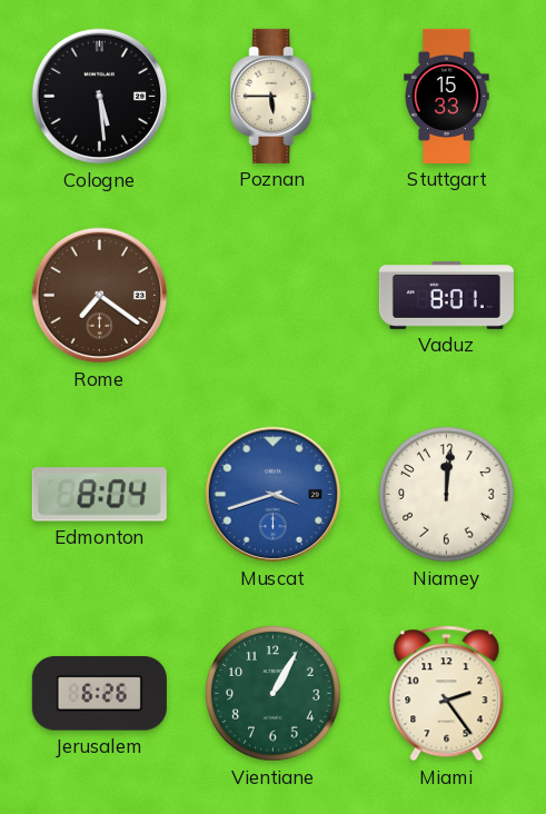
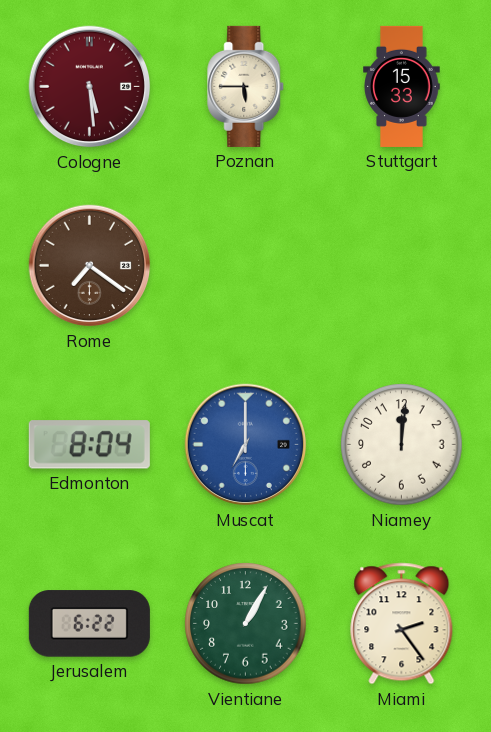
Cologne dial: black -> burgundy
Vaduz: 8:01 -> none
Muscat: 3:42 -> 7:00
Jerusalem: 6:26 -> 6:22
